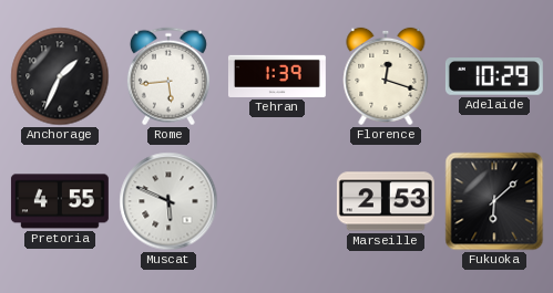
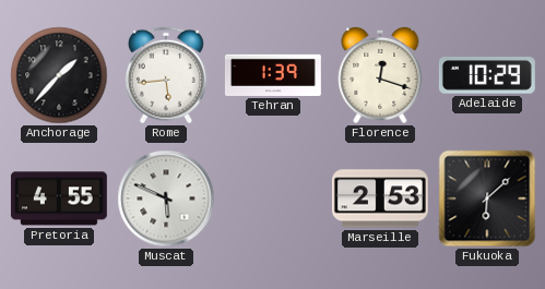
Anchorage: 1:34 -> 1:37
